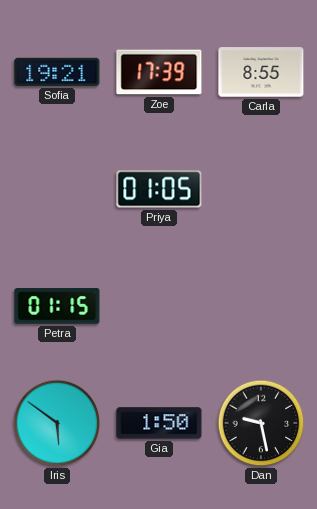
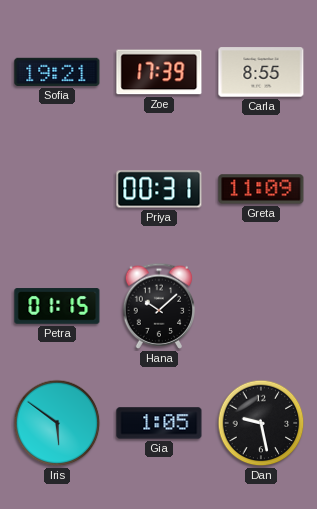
Priya: 01:05 -> 00:31
Greta: none -> 11:09
Hana: none -> 10:08
Gia: 1:50 -> 1:05
